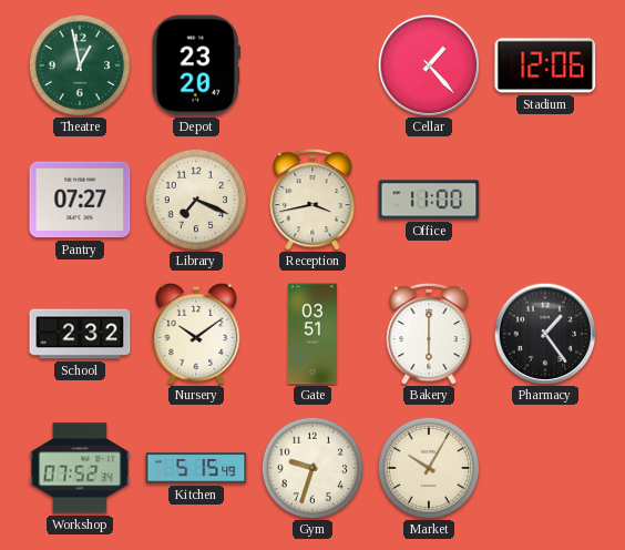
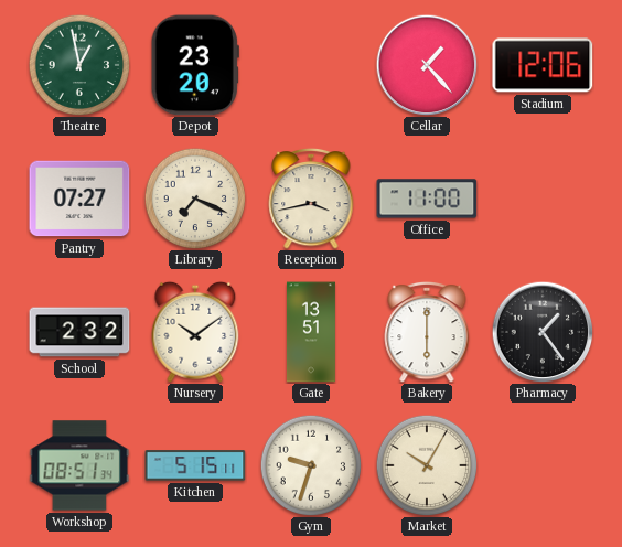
Gate: 03:51 -> 13:51
Workshop: 07:52 -> 08:51
Kitchen: 5:15:49 -> 5:15:11
